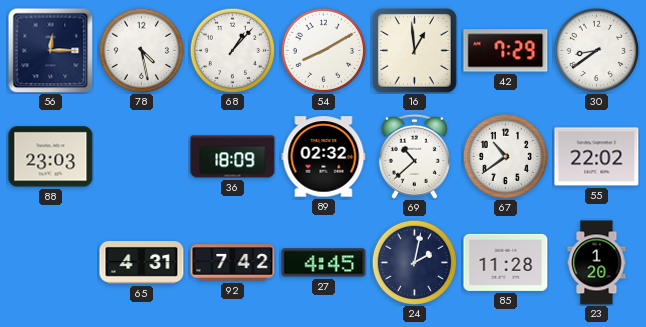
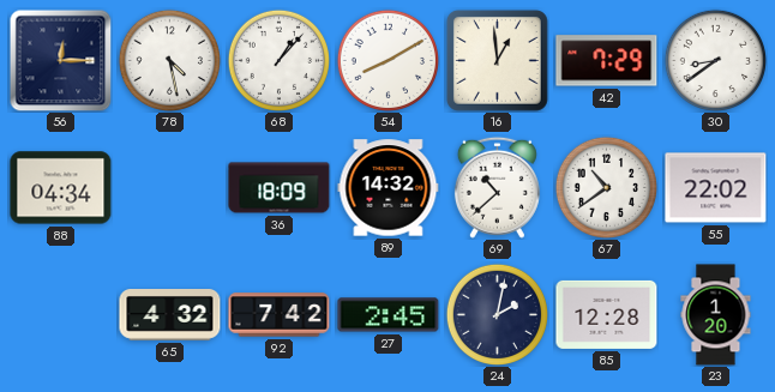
88: 23:03 -> 04:34
89: 02:32 -> 14:32
65: 4:31 -> 4:32
27: 4:45 -> 2:45
85: 11:28 -> 12:28
